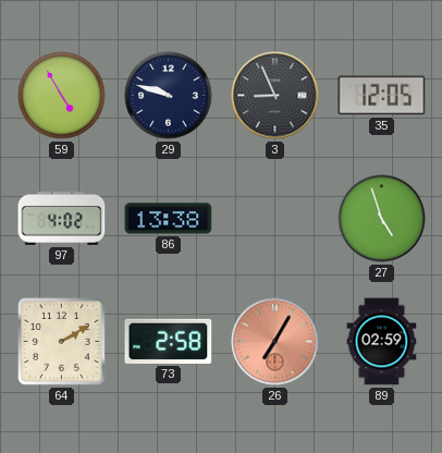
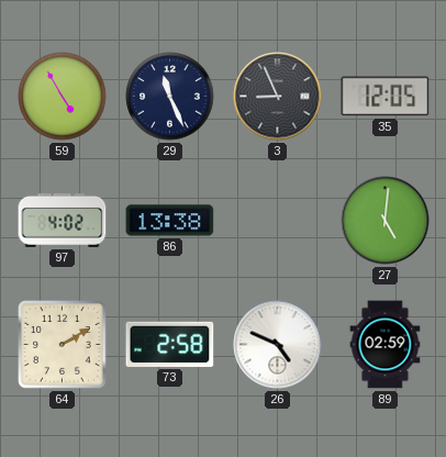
29: 9:48 -> 11:26
27: 4:57 -> 5:01
26: 7:05 -> 4:49
26 dial: salmon -> white
